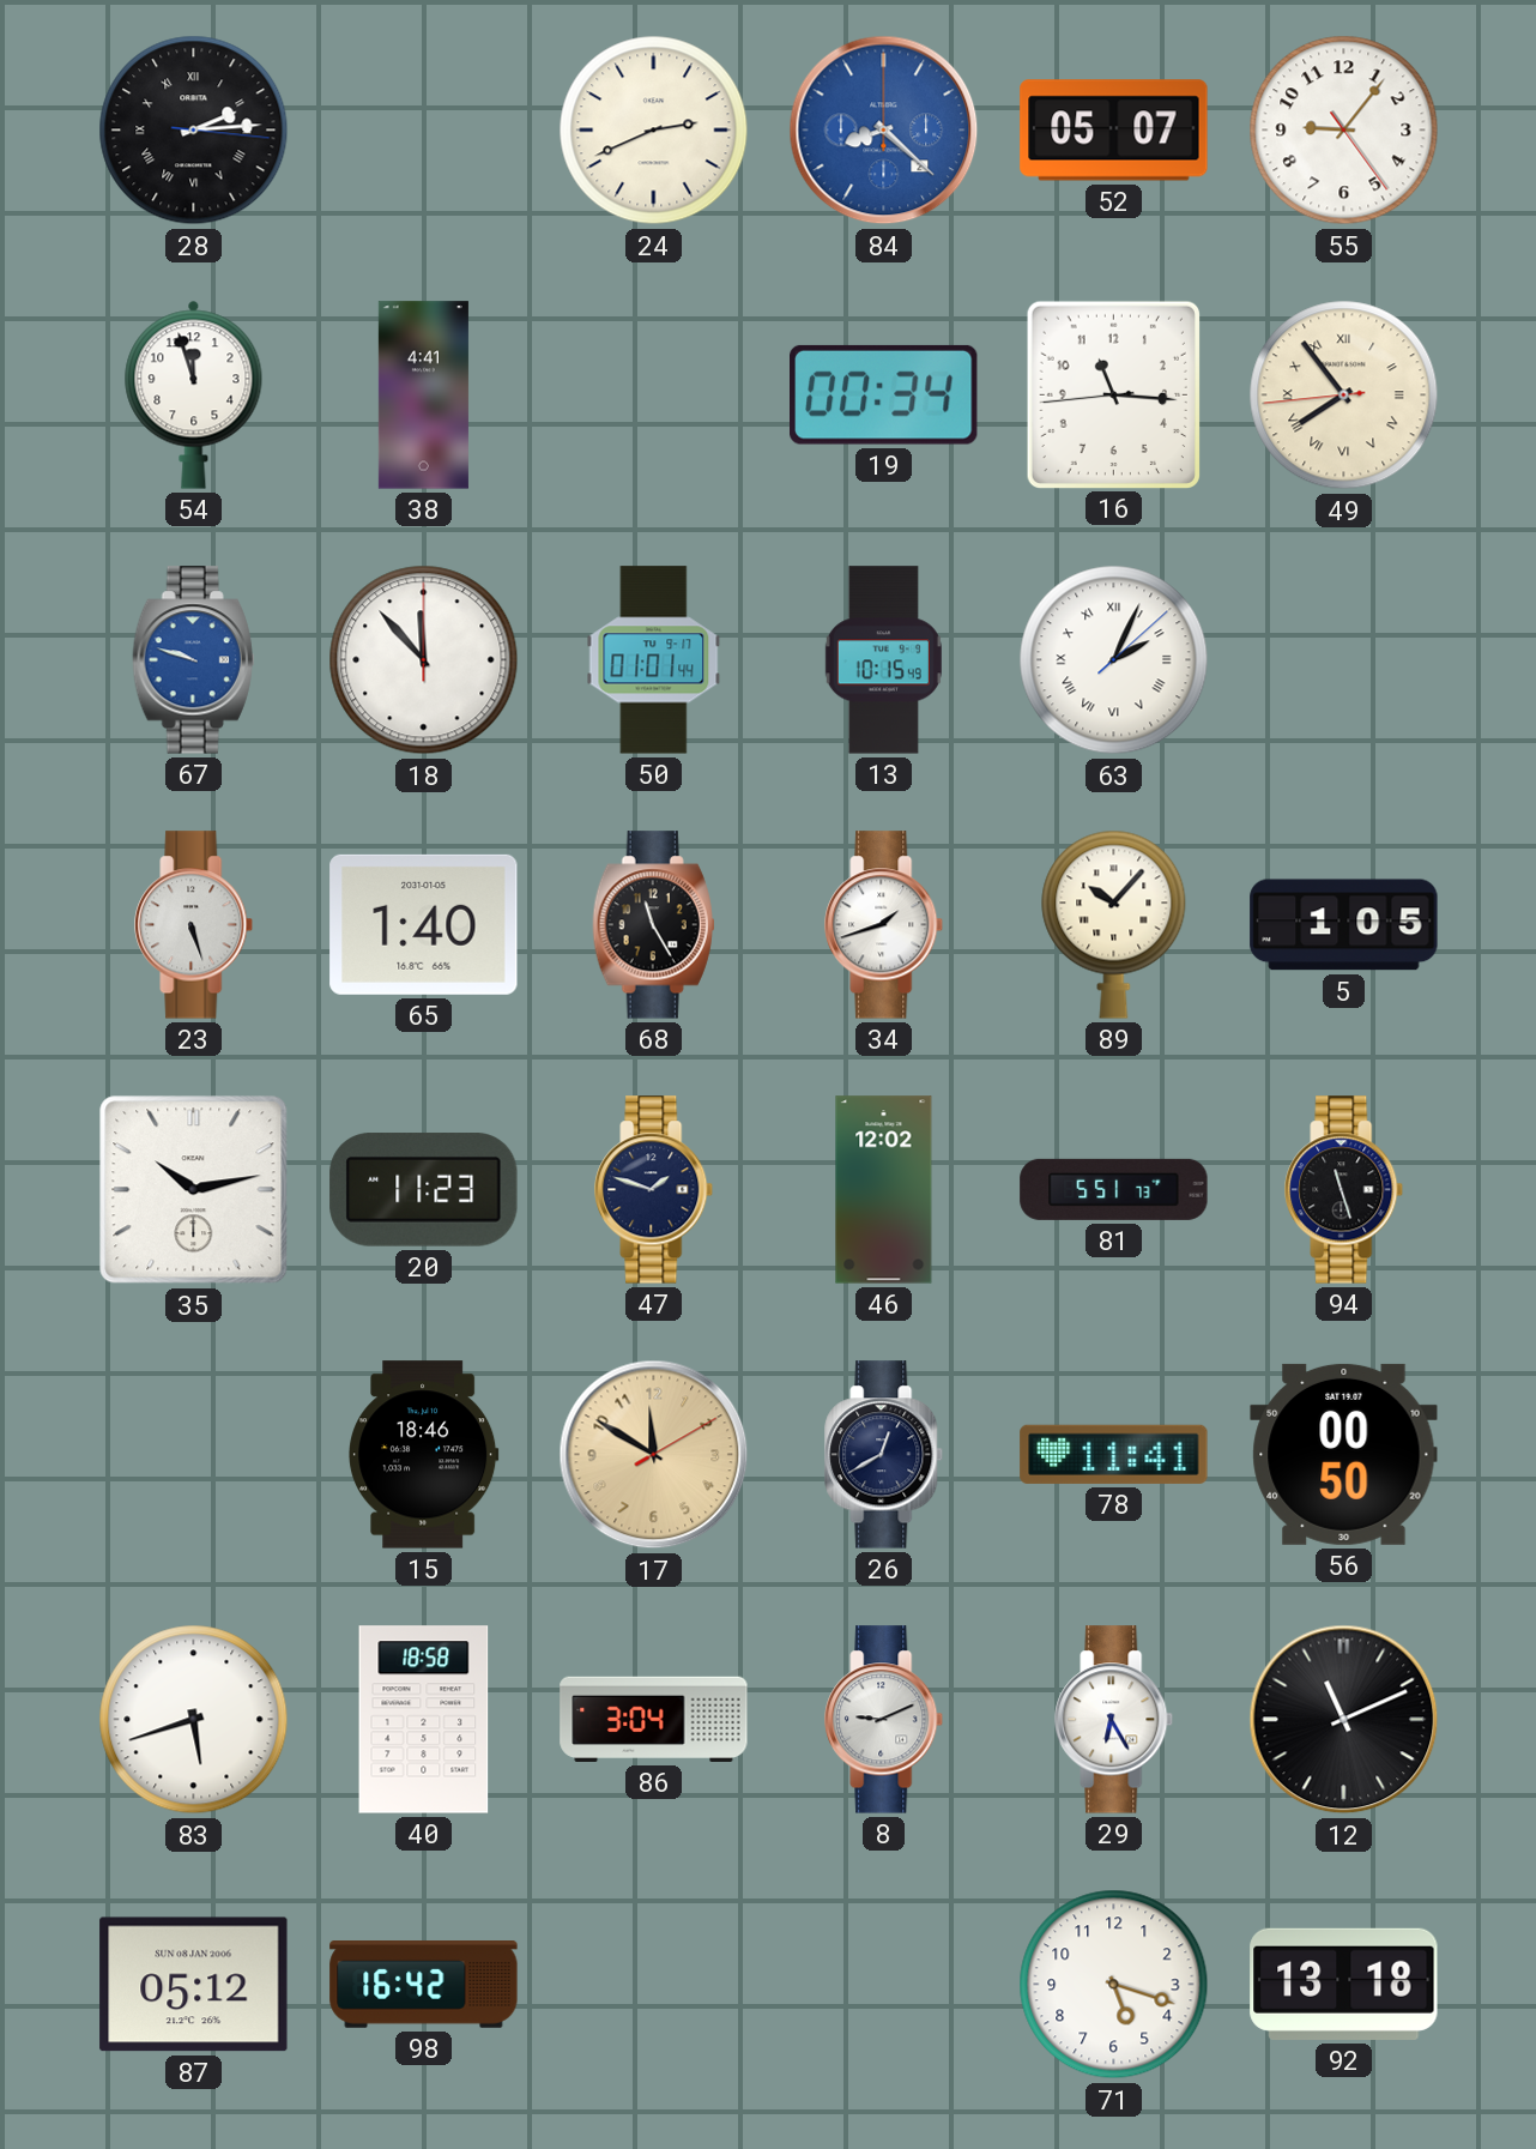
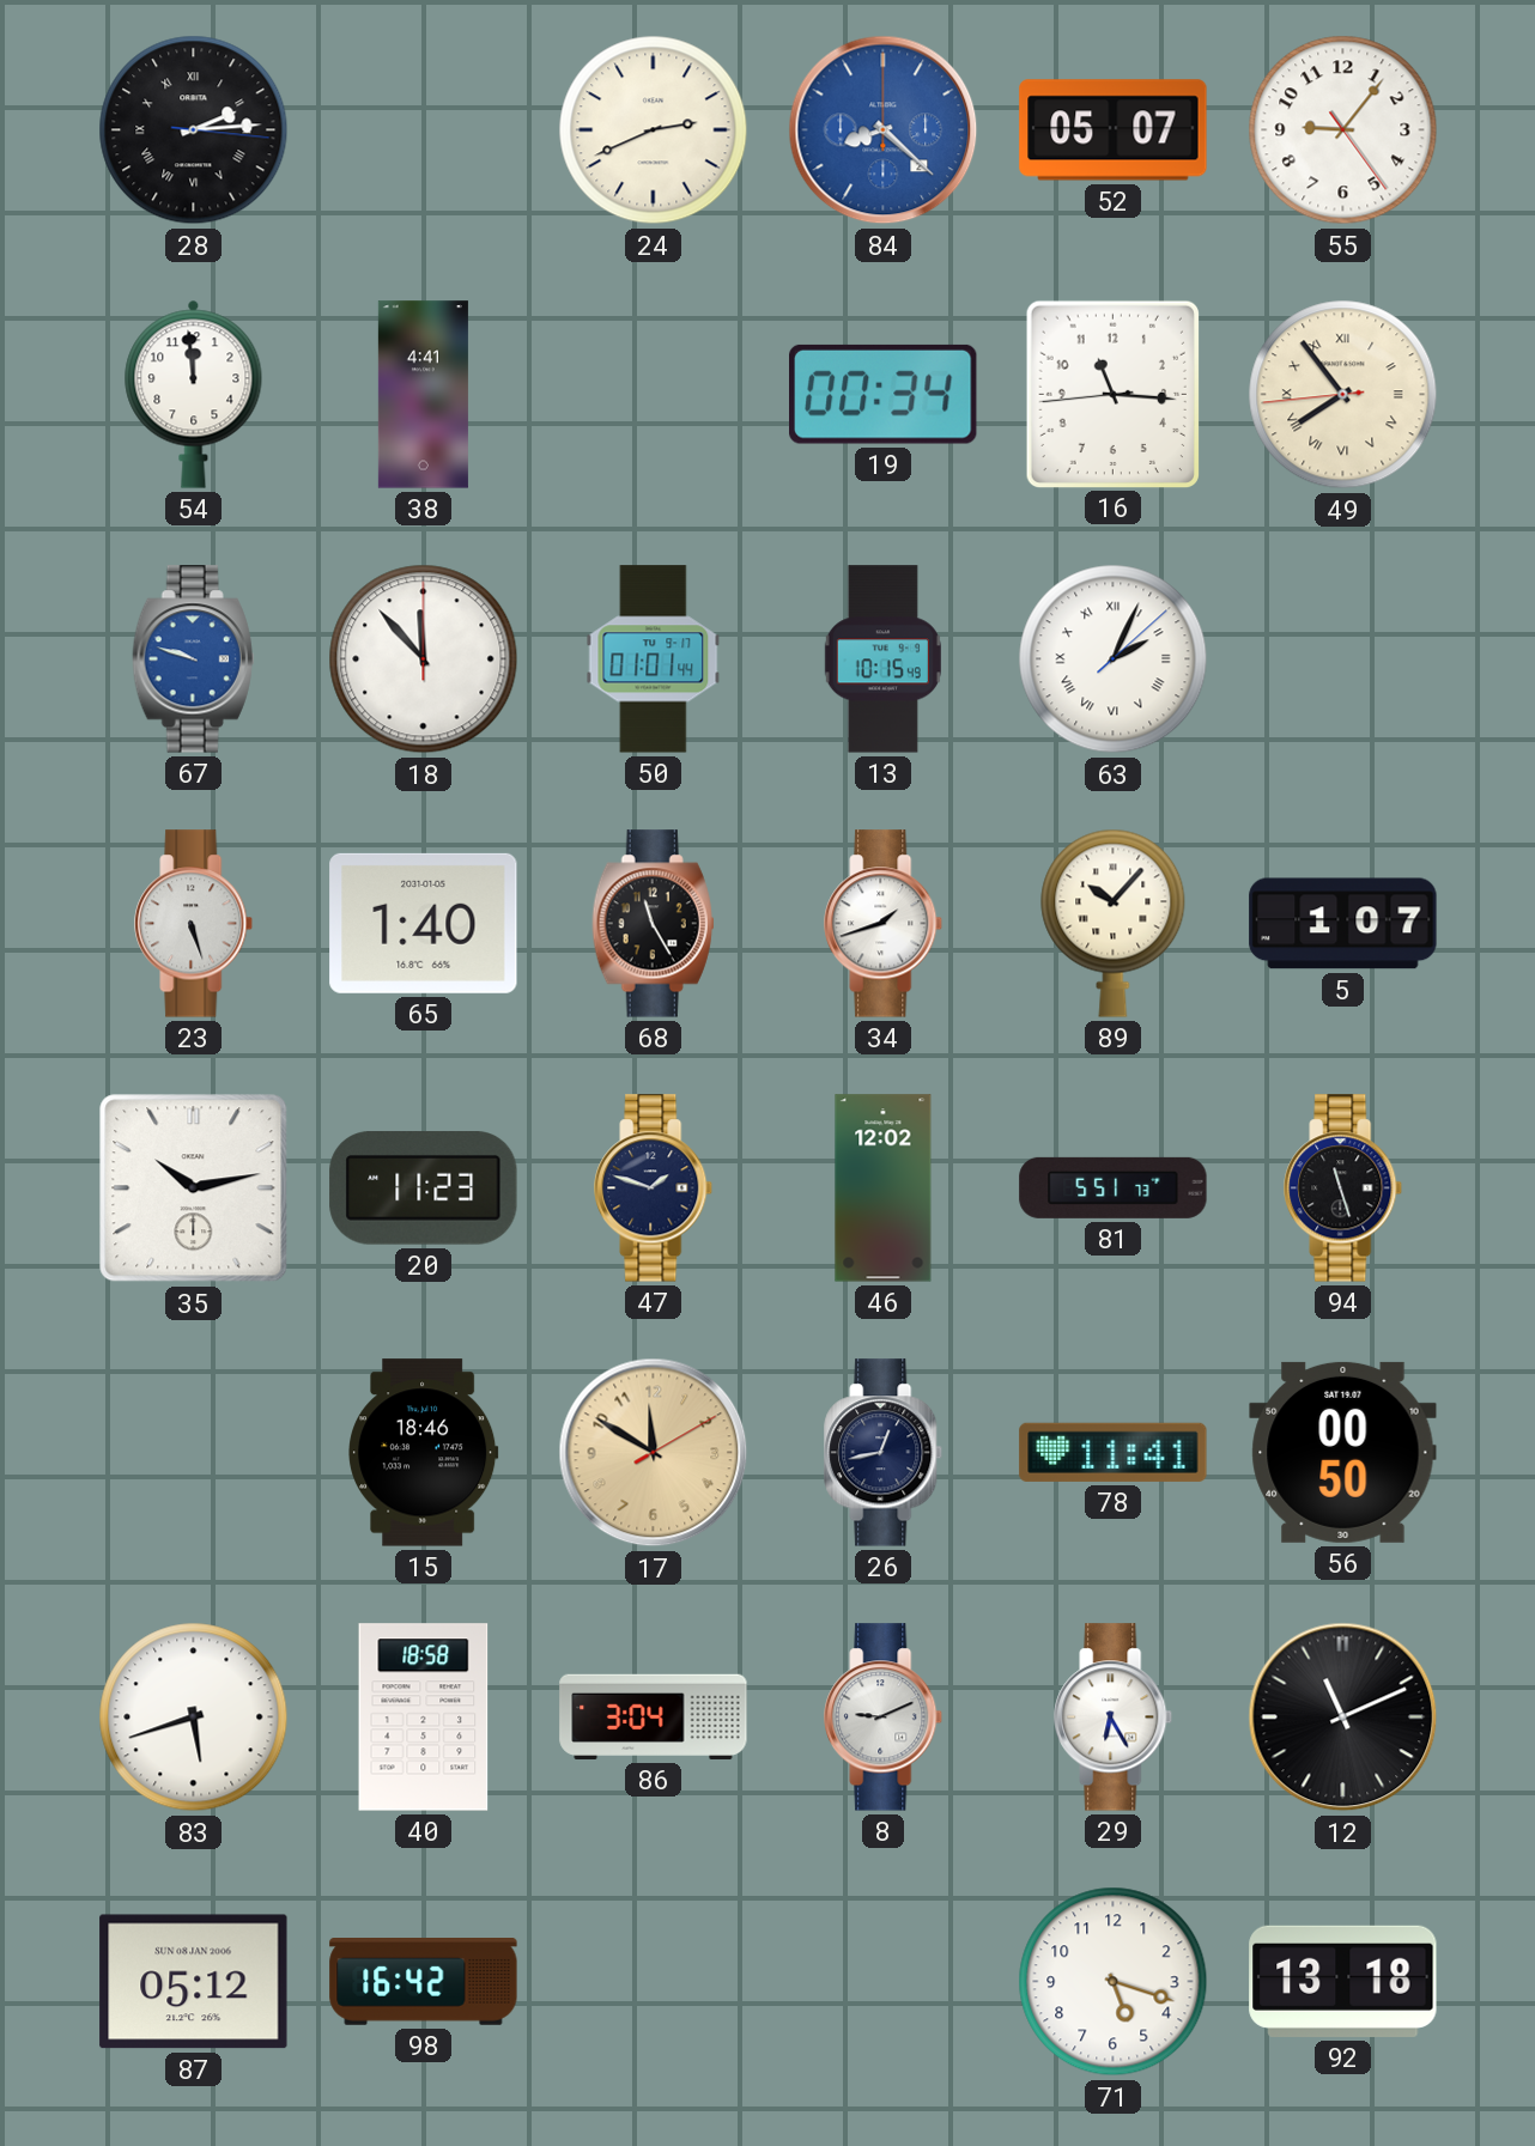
54: 11:57 -> 11:59
5: 1:05 -> 1:07
26: 12:40 -> 12:43
